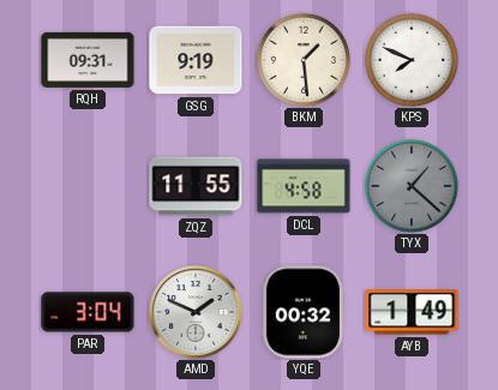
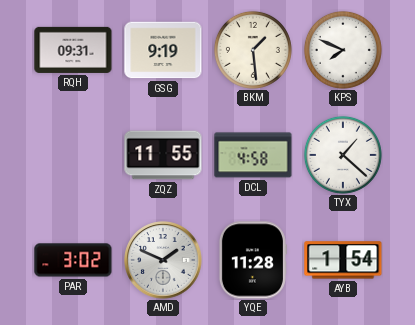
TYX dial: grey -> white
PAR: 3:04 -> 3:02
YQE: 00:32 -> 11:28
AYB: 1:49 -> 1:54
